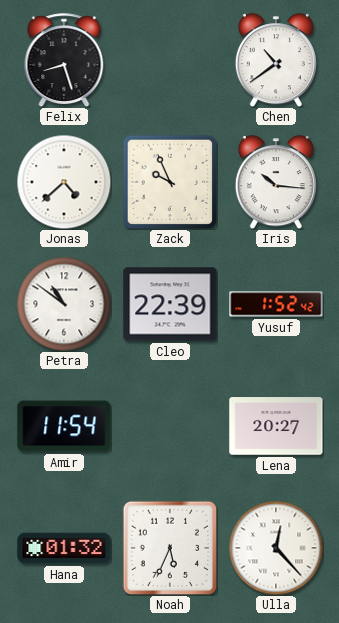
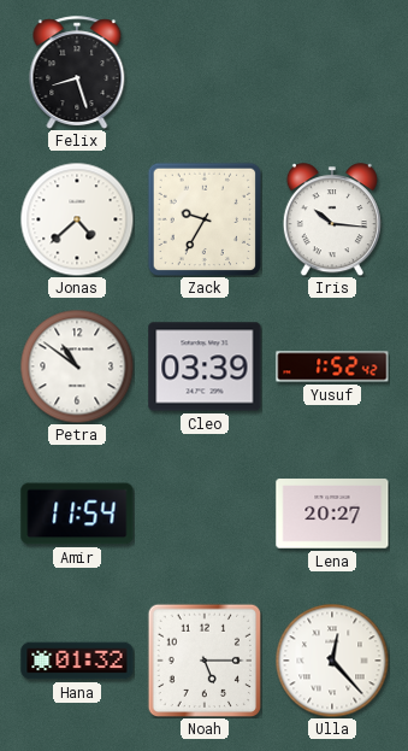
Chen: 10:39 -> none
Zack: 9:56 -> 9:35
Cleo: 22:39 -> 03:39
Noah: 5:34 -> 5:15
